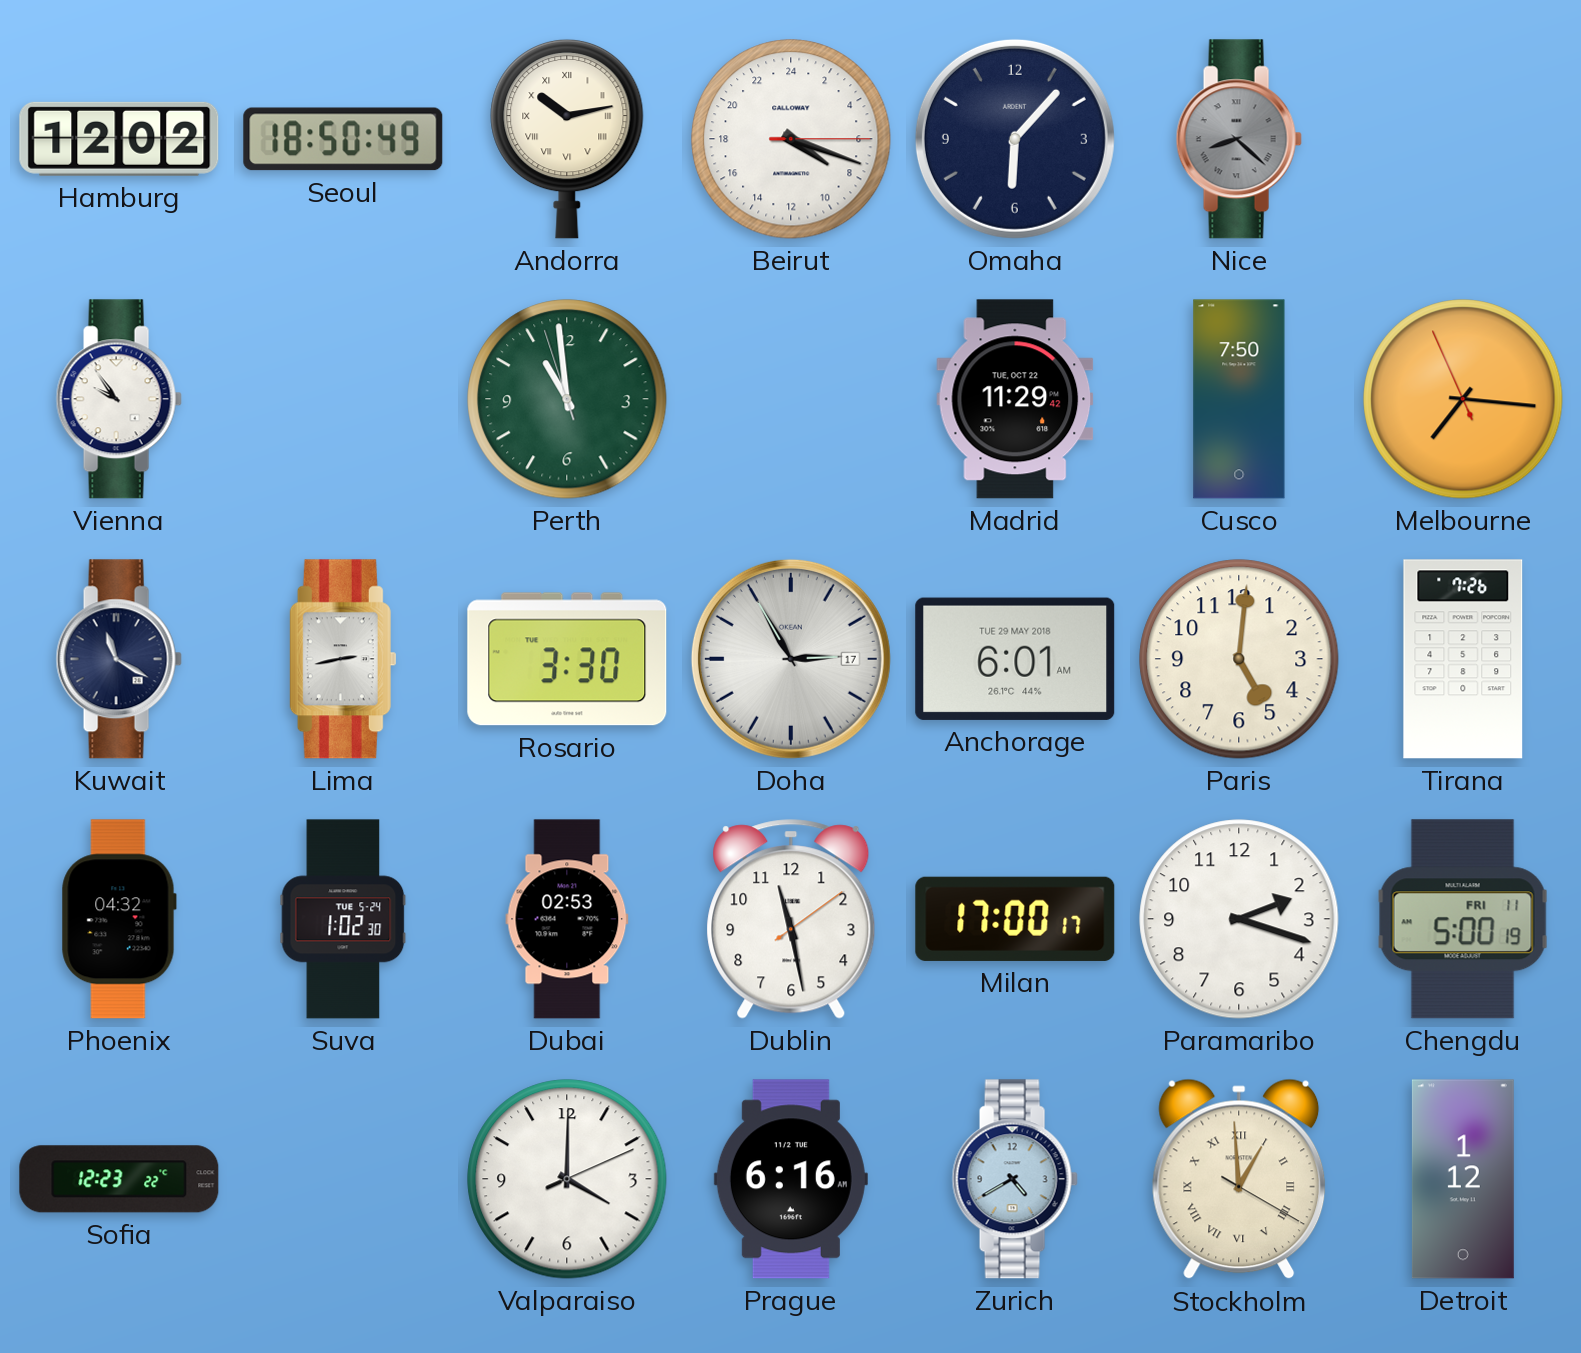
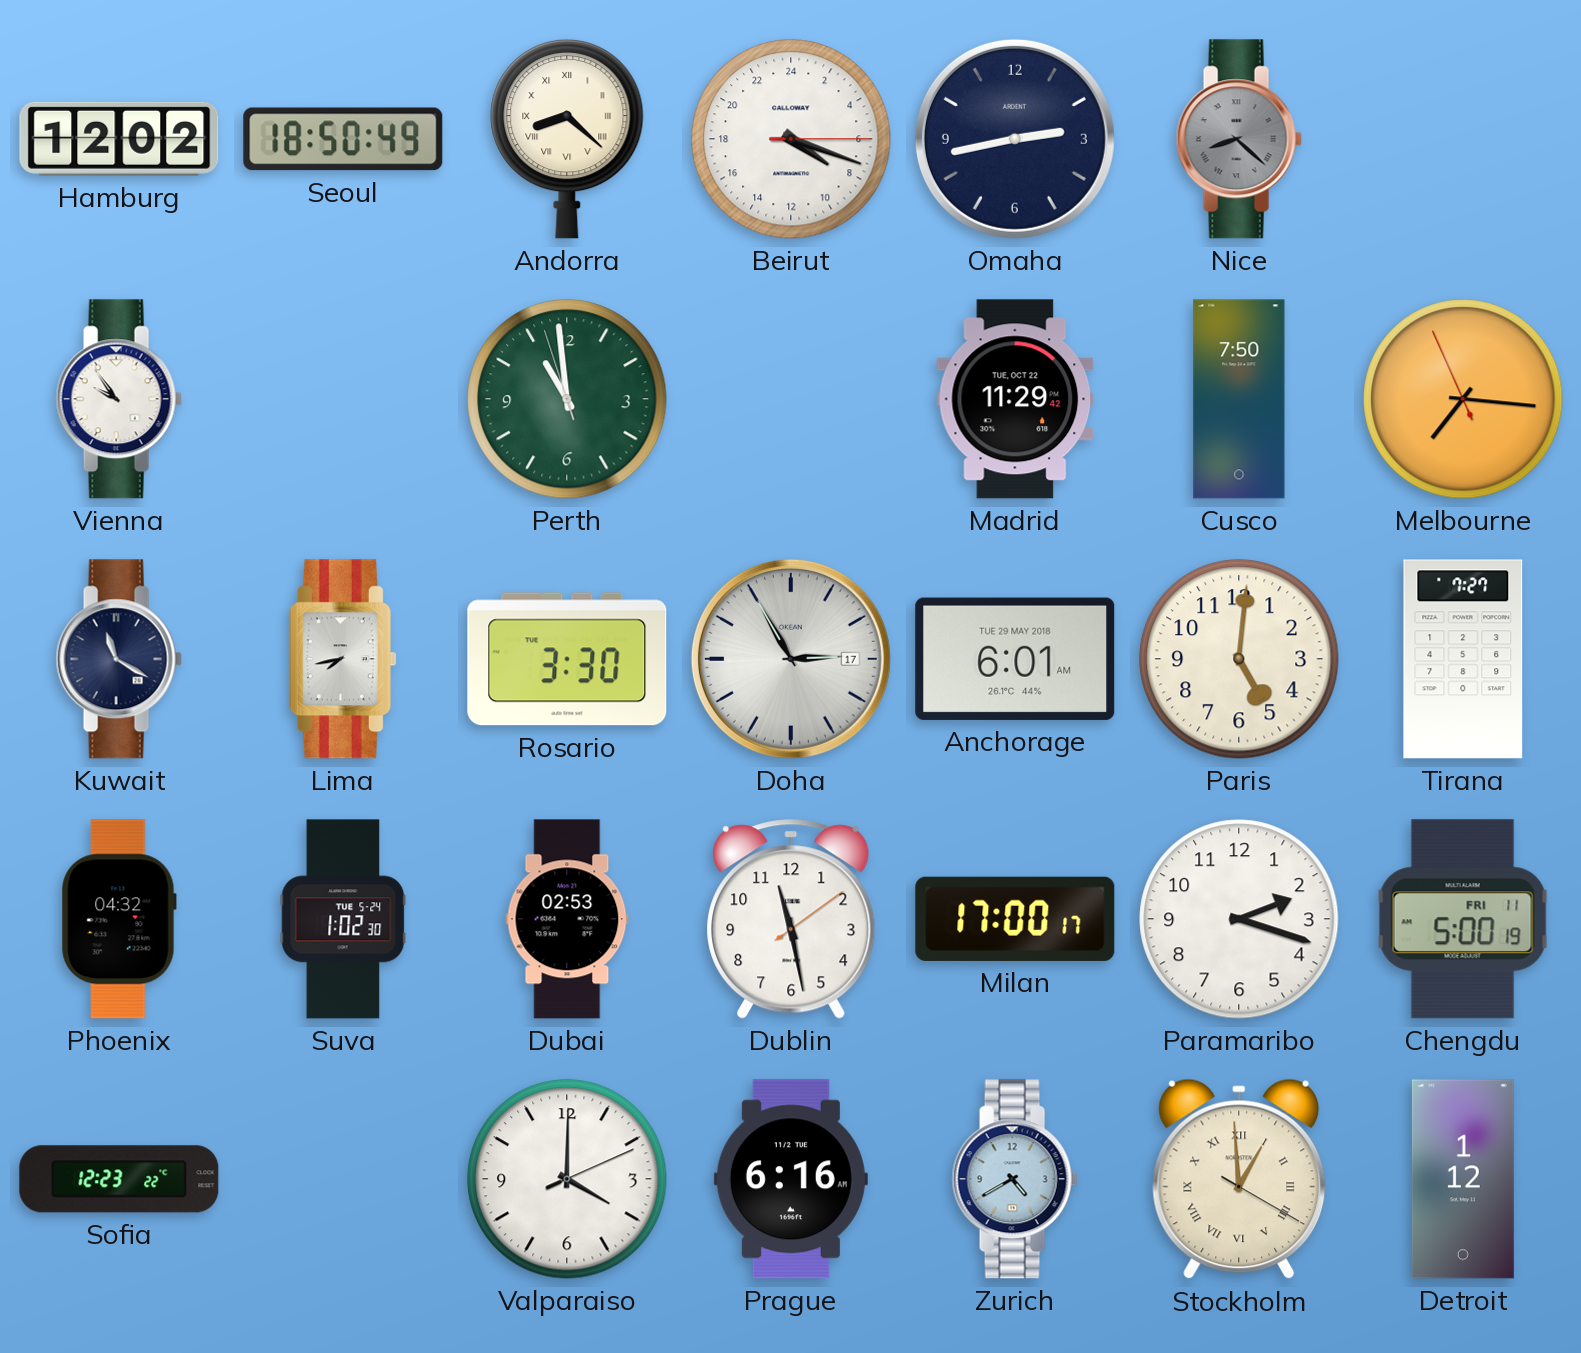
Andorra: 10:13 -> 8:22
Omaha: 6:07 -> 2:43
Lima: 2:43 -> 7:43
Tirana: 7:26 -> 7:27
